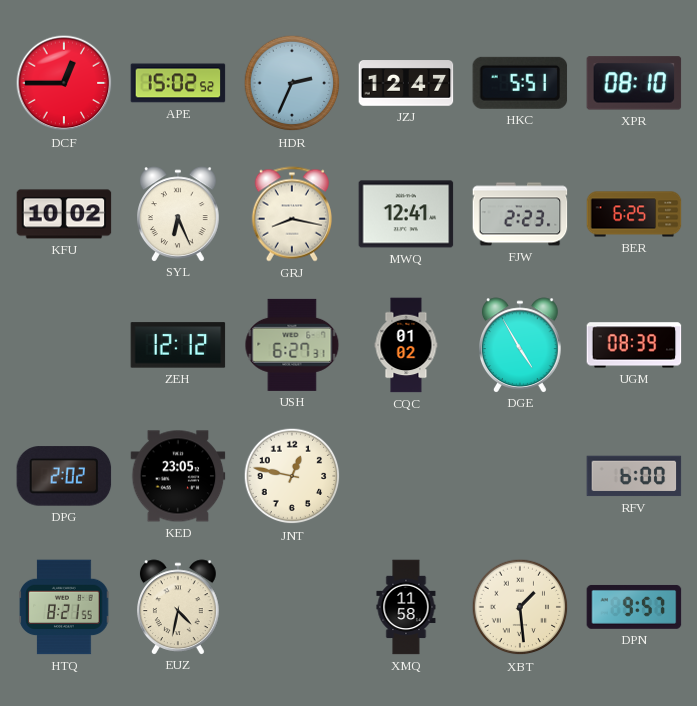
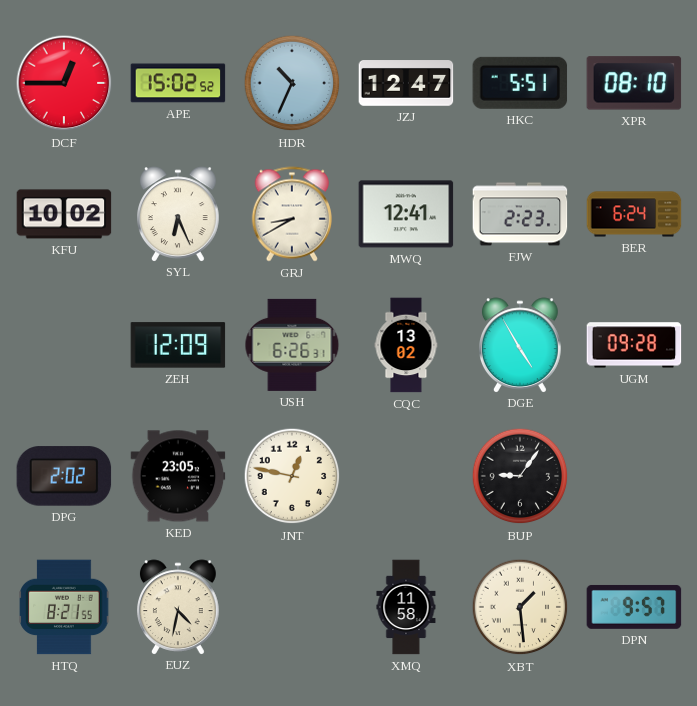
HDR: 2:34 -> 10:34
GRJ: 8:17 -> 8:40
BER: 6:25 -> 6:24
ZEH: 12:12 -> 12:09
USH: 6:27 -> 6:26
CQC: 01:02 -> 13:02
UGM: 08:39 -> 09:28
BUP: none -> 9:06
RFV: 6:00 -> none
